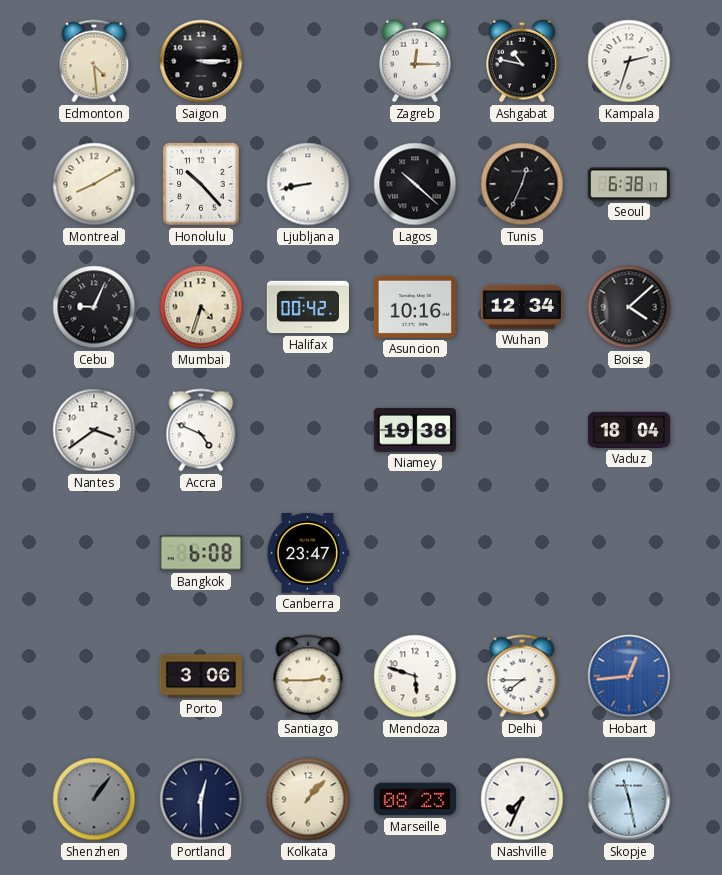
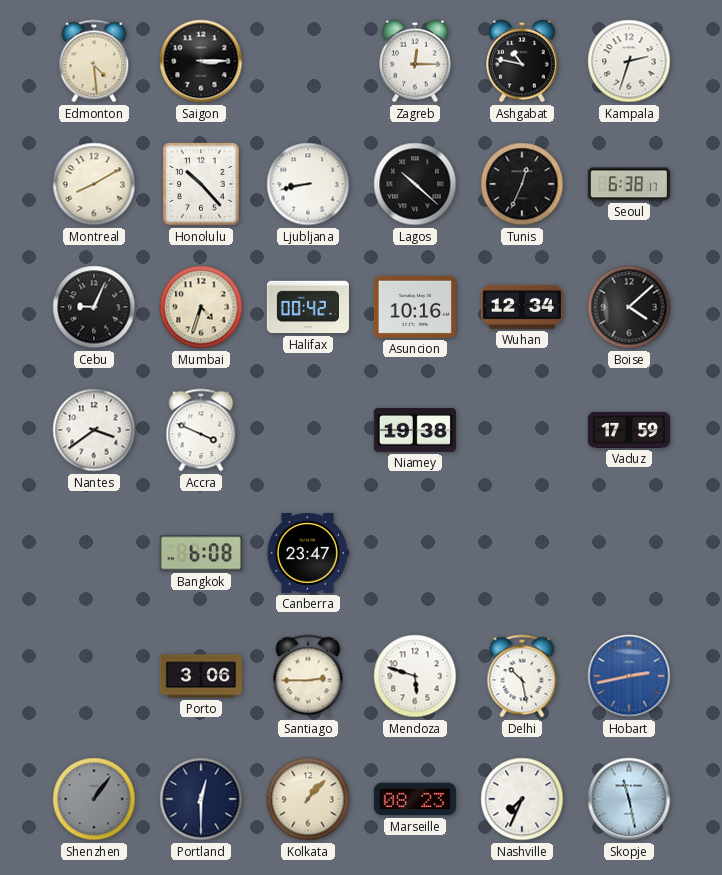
Accra: 4:49 -> 3:49
Vaduz: 18:04 -> 17:59
Delhi: 7:45 -> 10:28
Hobart: 12:44 -> 2:43
